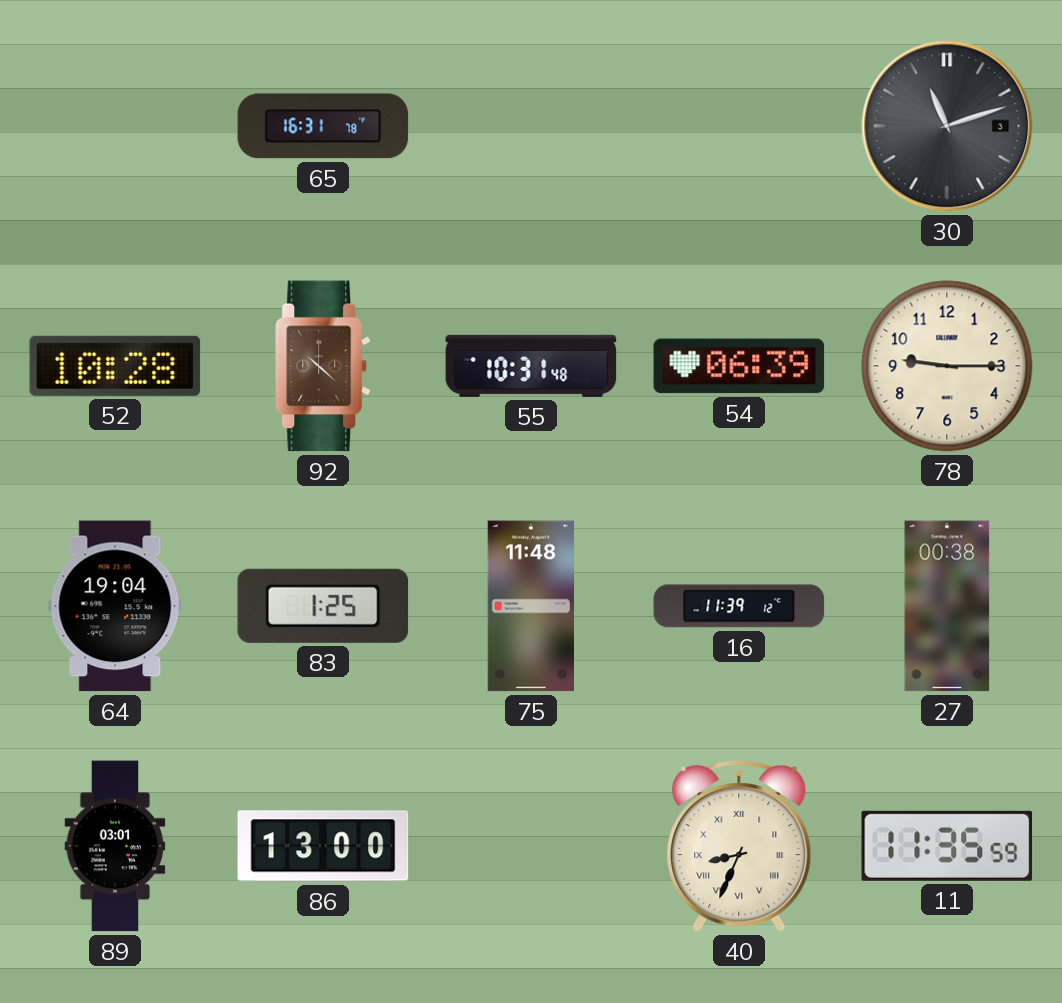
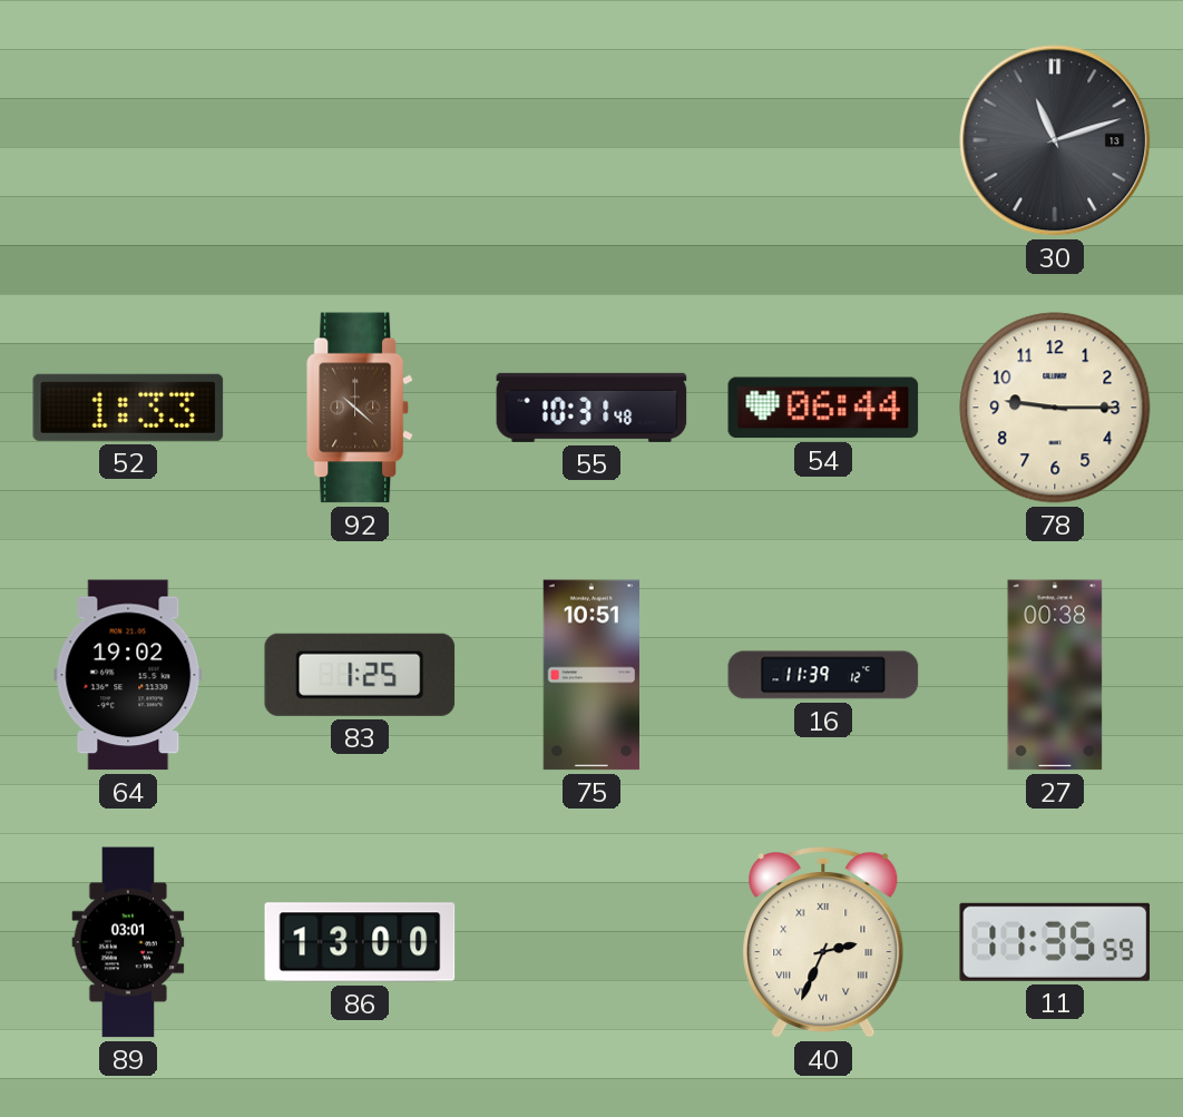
65: 16:31 -> none
30 date: 3 -> 13
52: 10:28 -> 1:33
54: 06:39 -> 06:44
64: 19:04 -> 19:02
75: 11:48 -> 10:51
40: 8:34 -> 2:34
